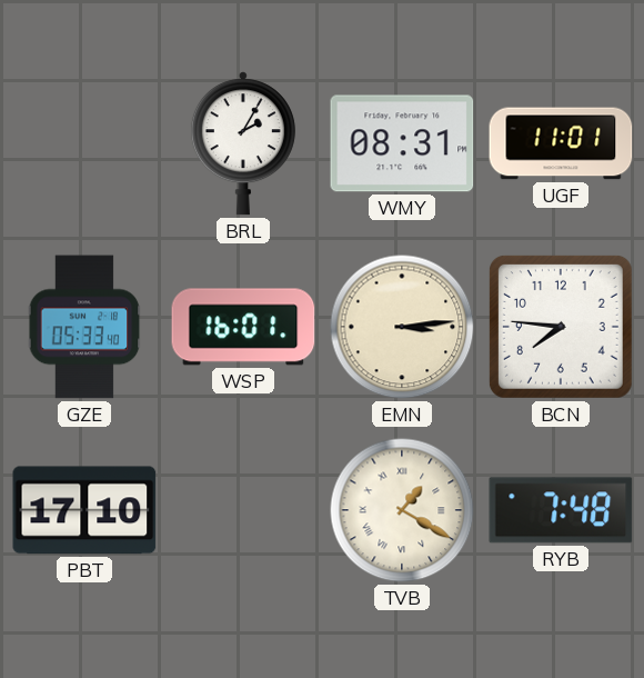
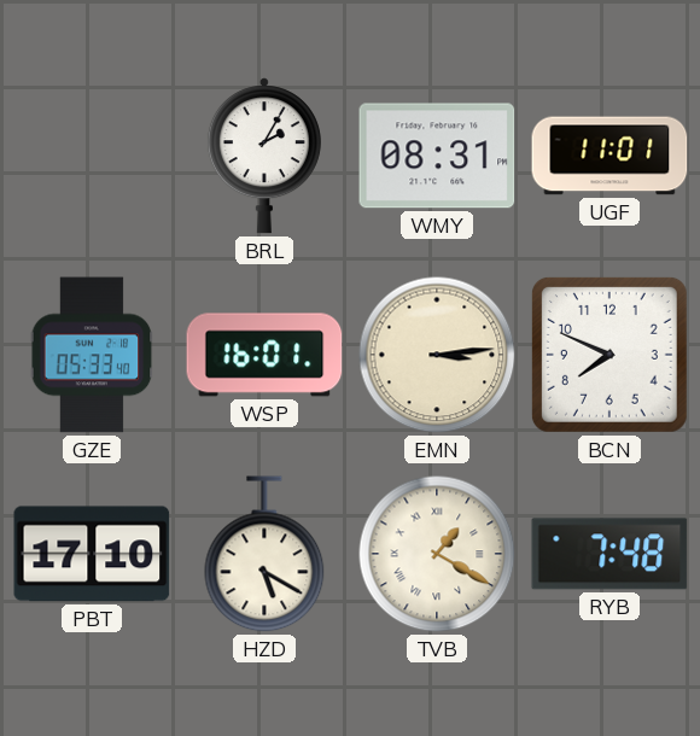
BCN: 7:46 -> 7:49
HZD: none -> 5:20
